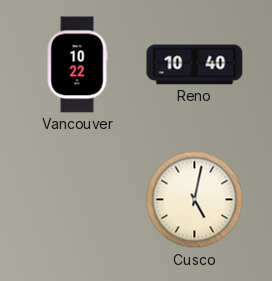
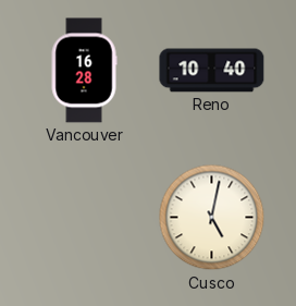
Vancouver: 10:22 -> 16:28
